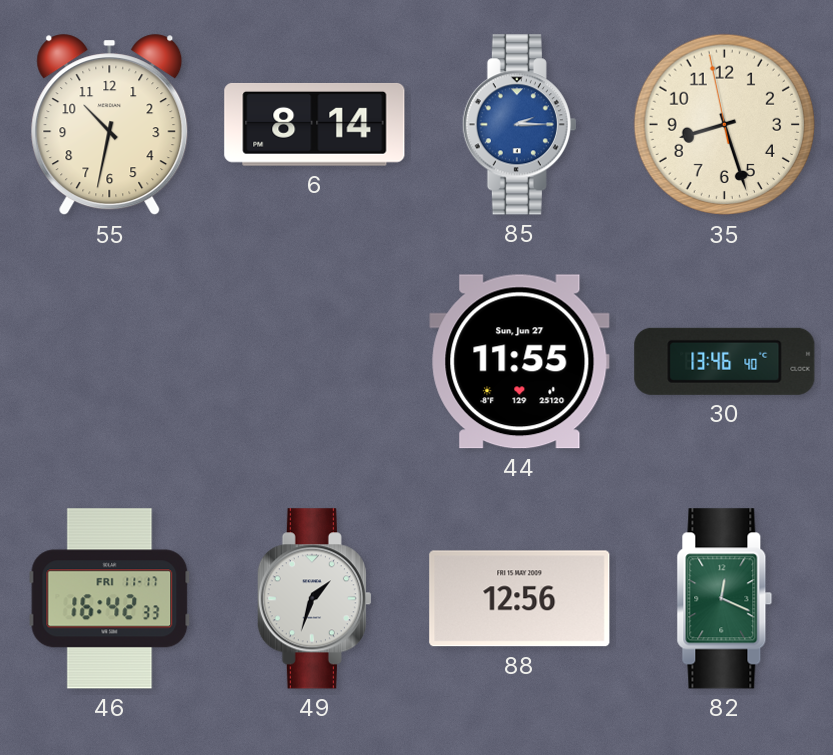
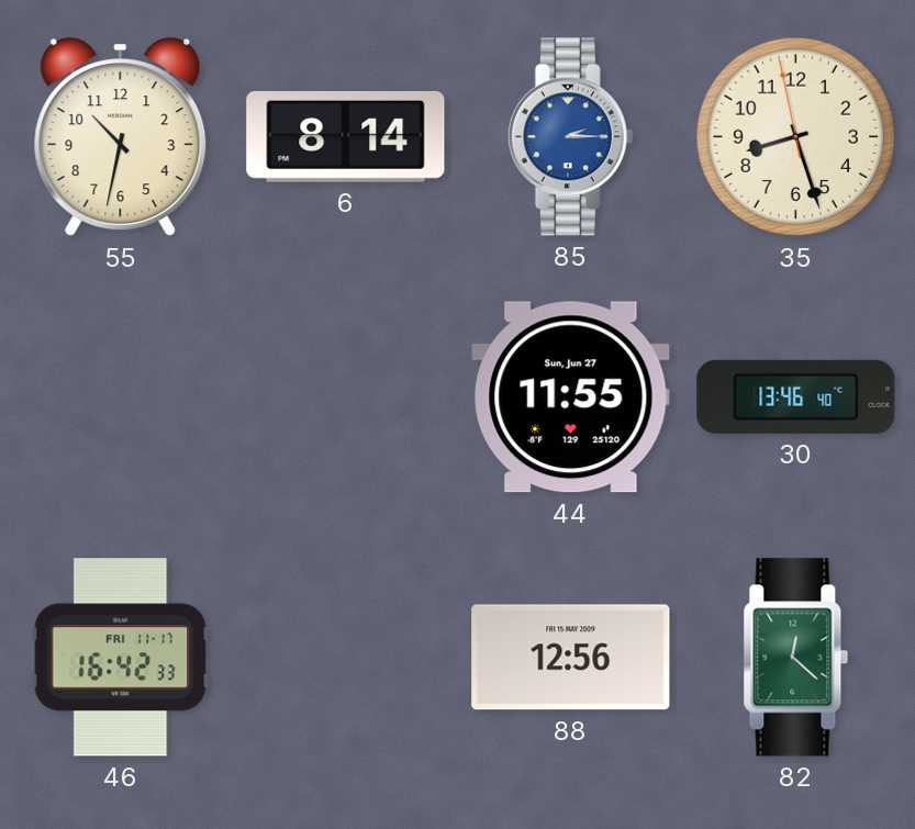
49: 1:33 -> none
82: 12:19 -> 12:22
